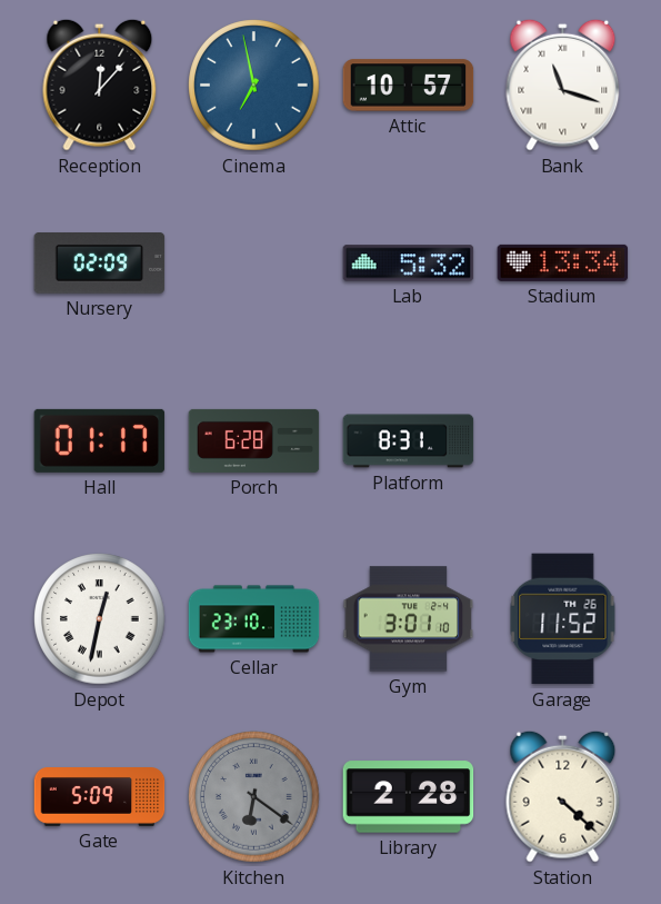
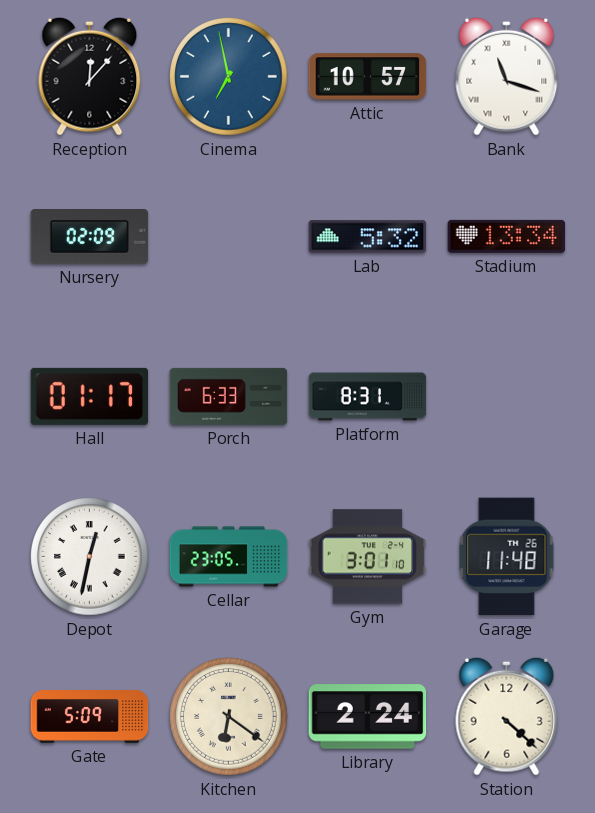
Porch: 6:28 -> 6:33
Cellar: 23:10 -> 23:05
Garage: 11:52 -> 11:48
Kitchen dial: grey -> cream
Library: 2:28 -> 2:24
